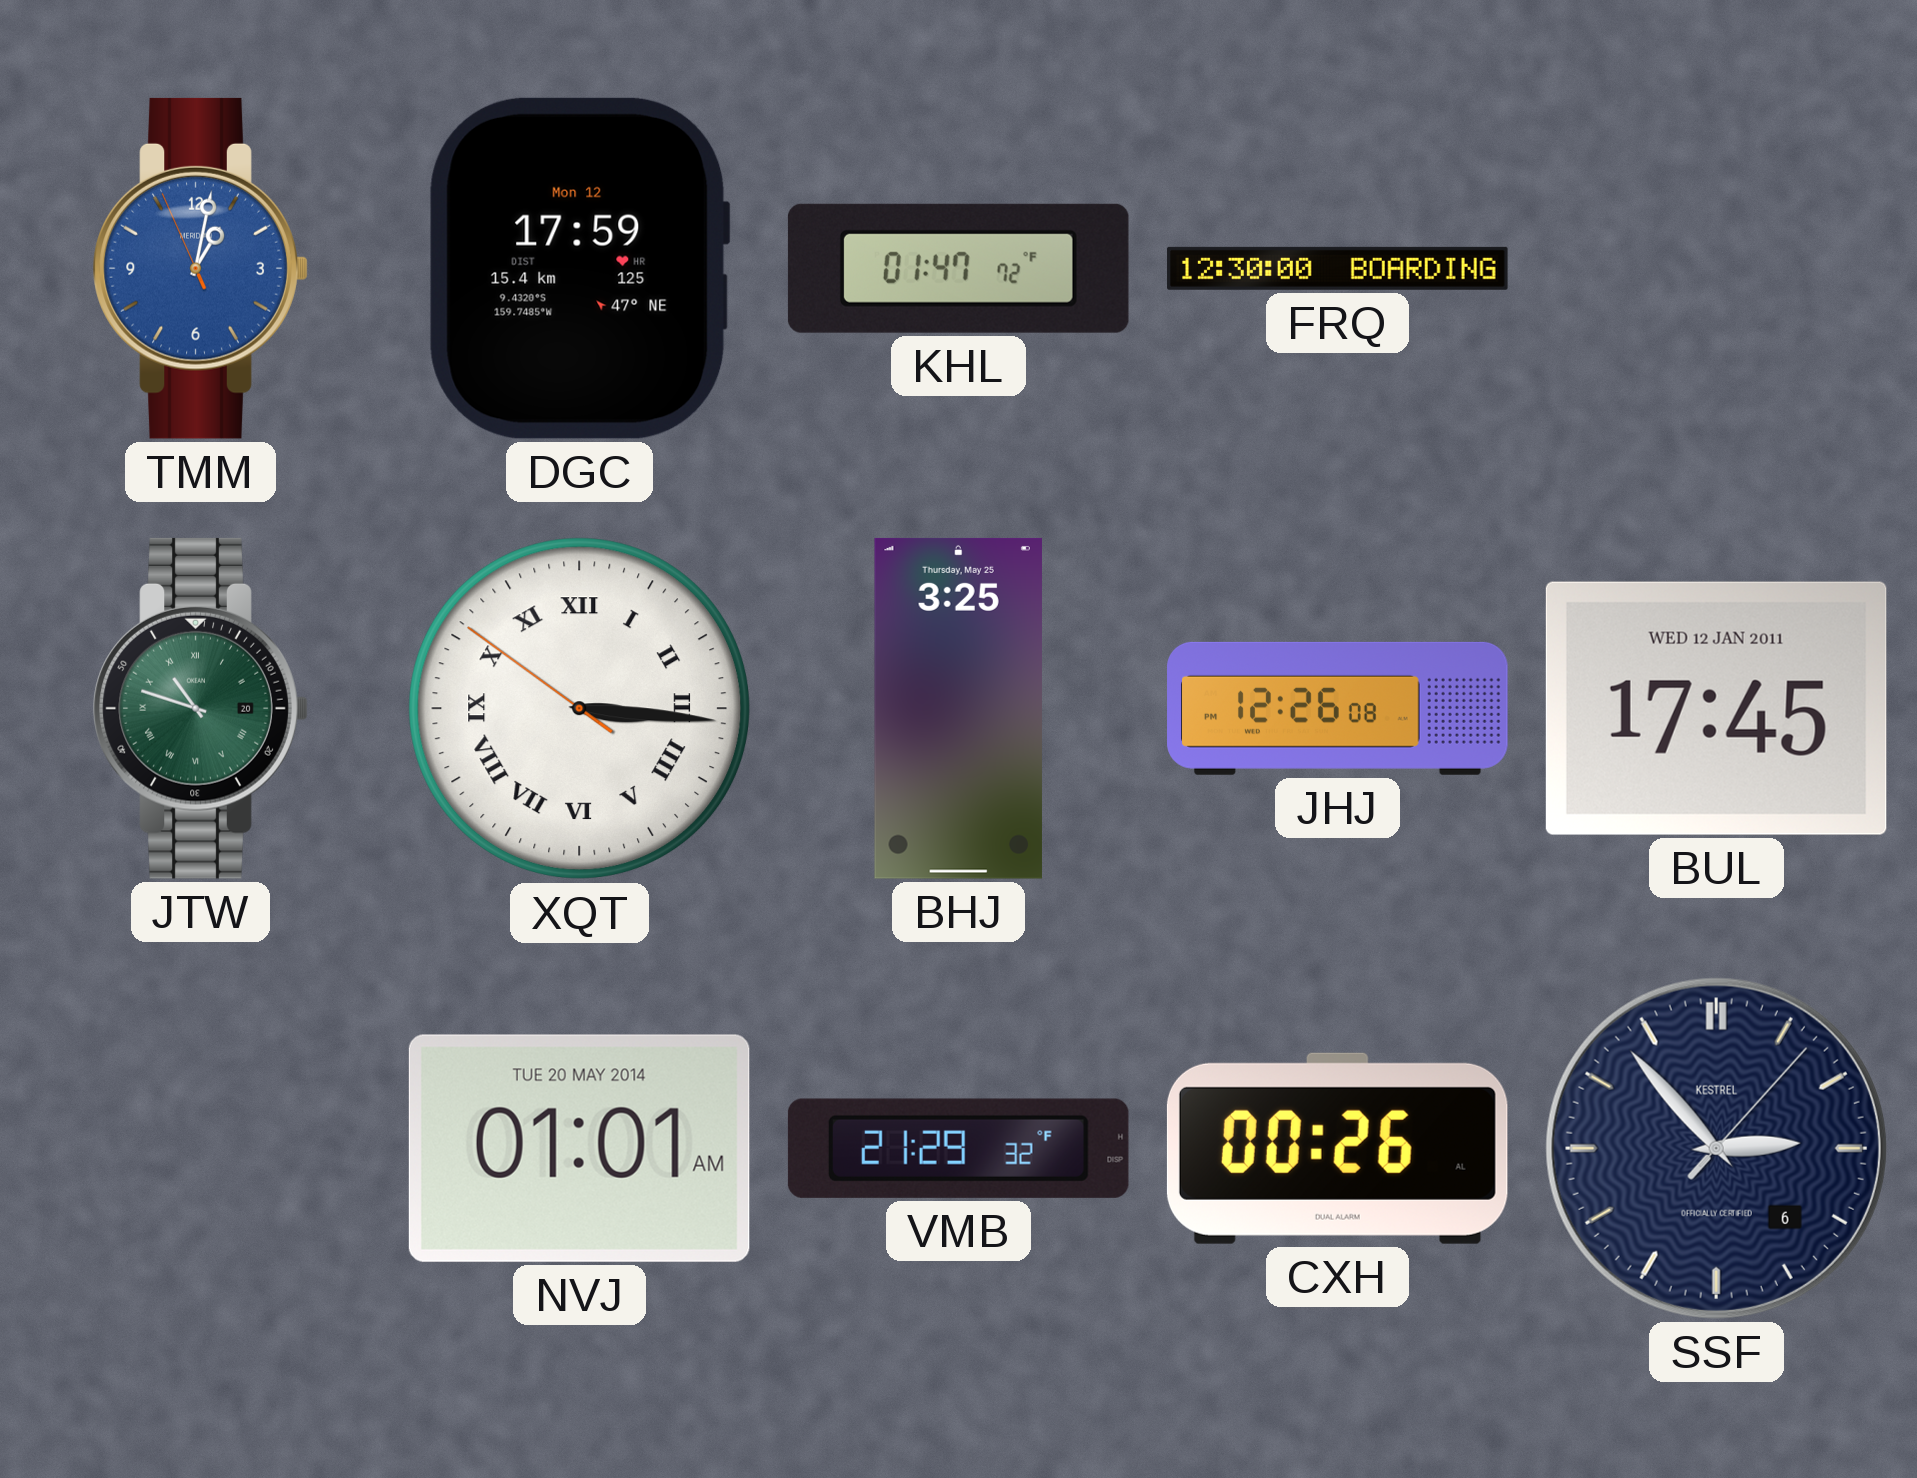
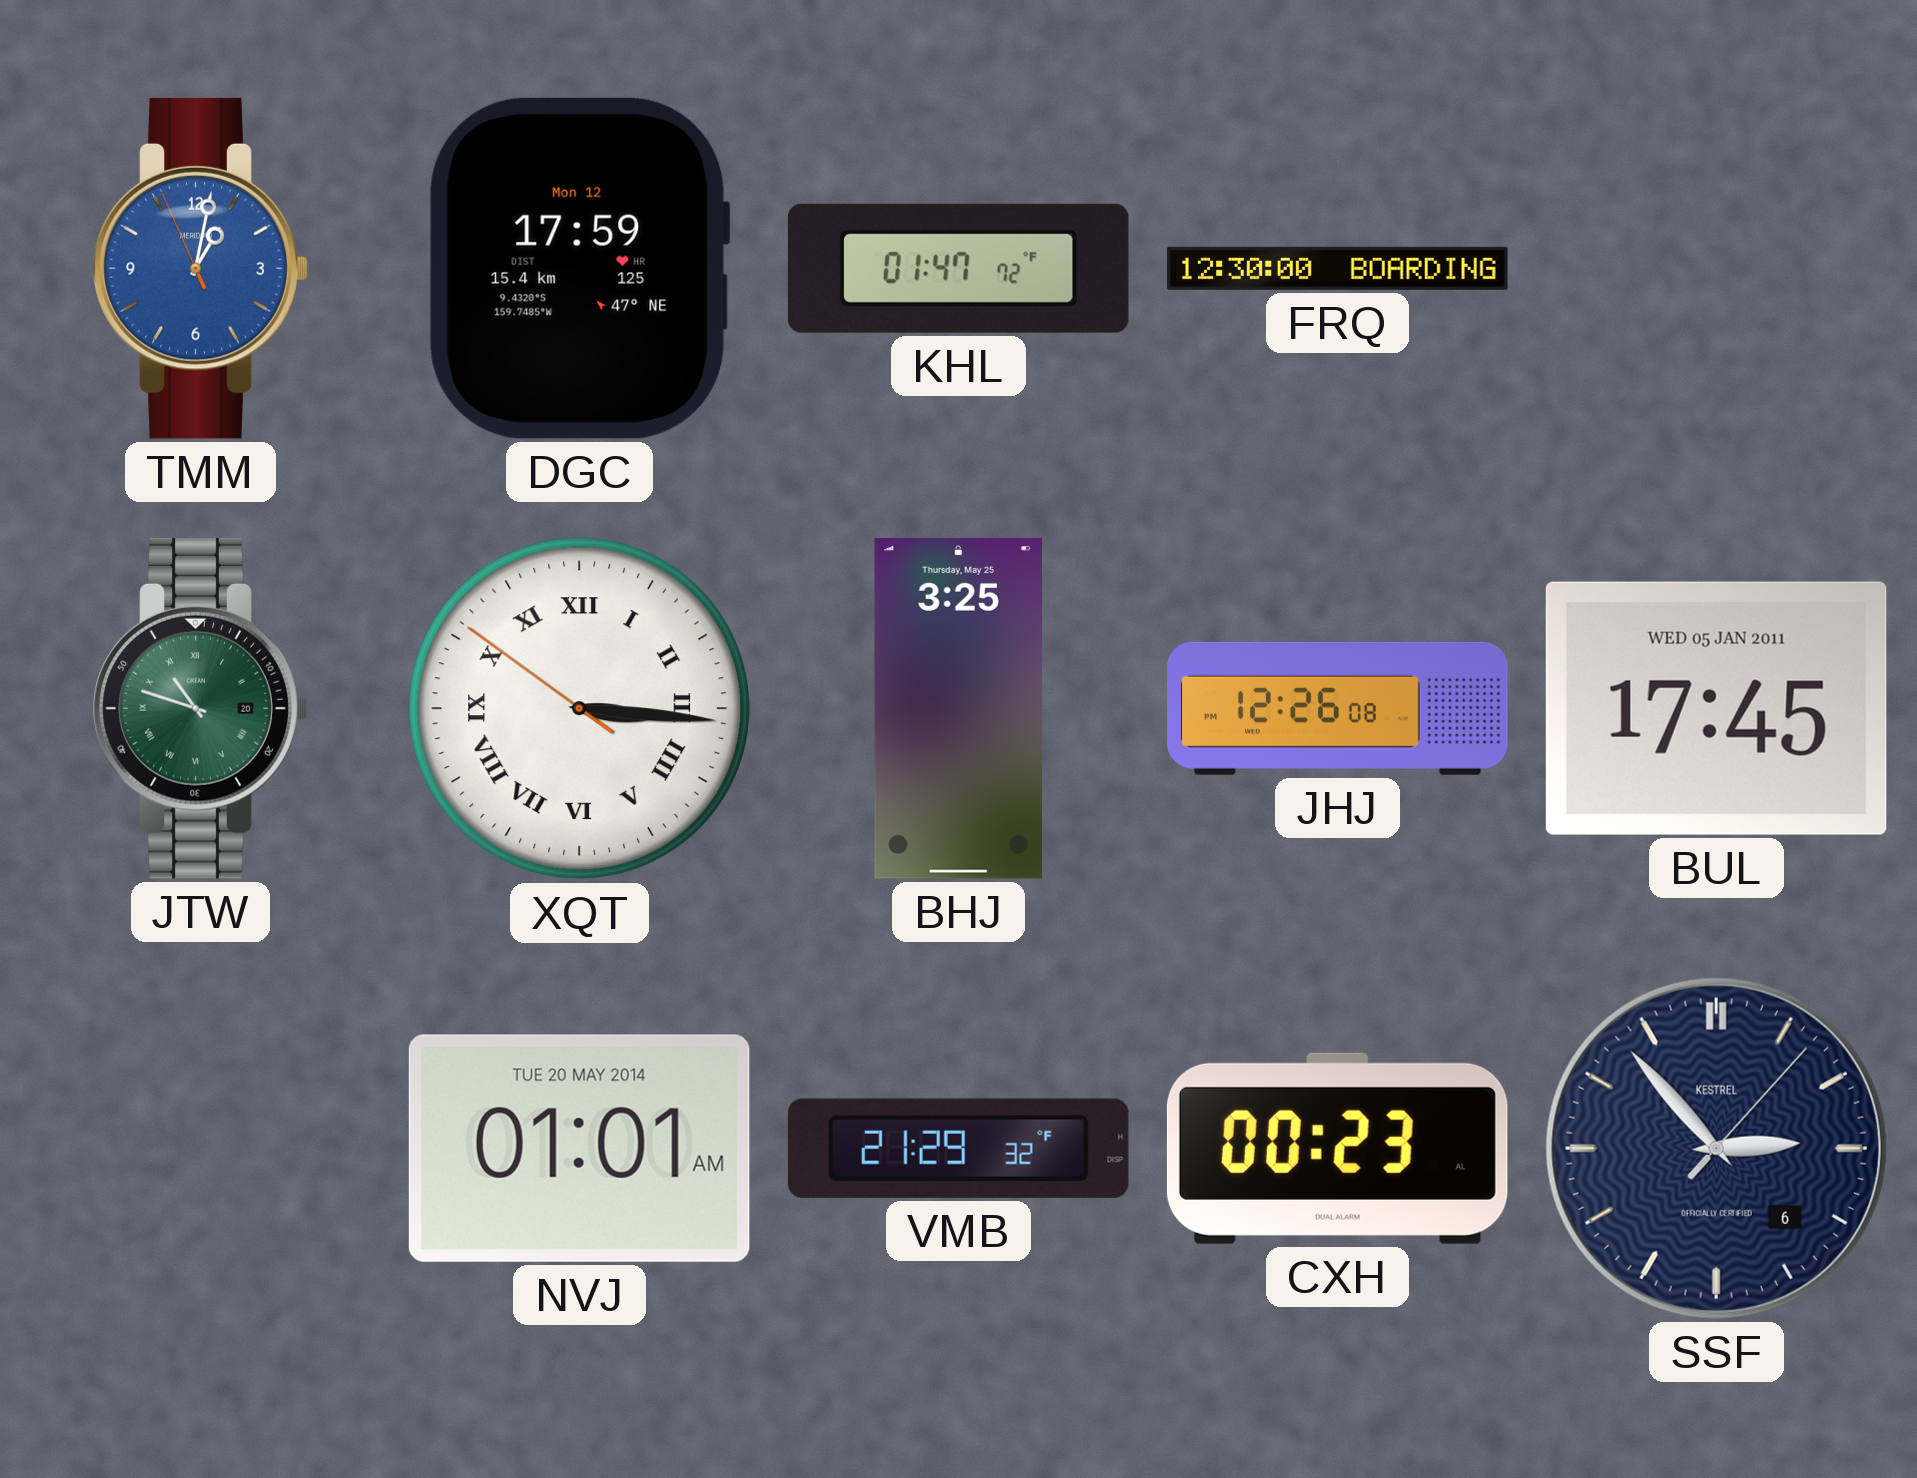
BUL date: WED 12 JAN 2011 -> WED 05 JAN 2011
CXH: 00:26 -> 00:23
